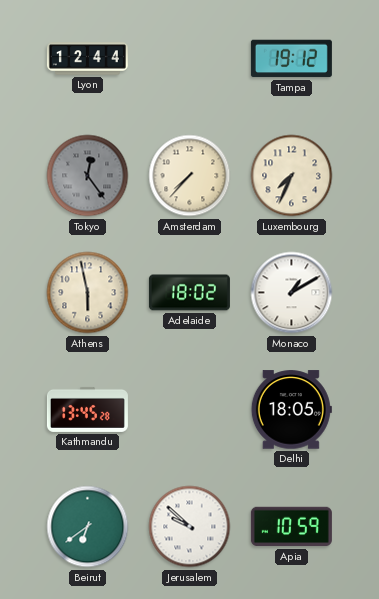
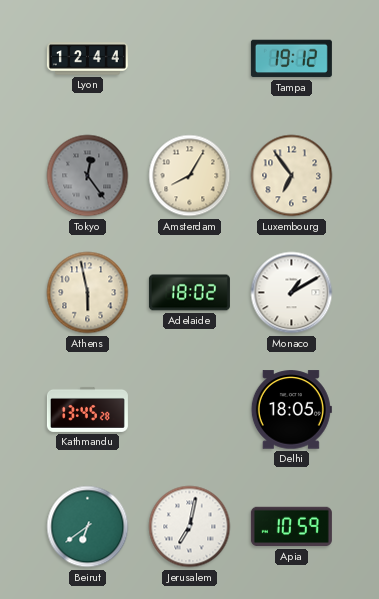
Amsterdam: 7:37 -> 8:05
Luxembourg: 7:34 -> 6:54
Jerusalem: 9:52 -> 7:02
